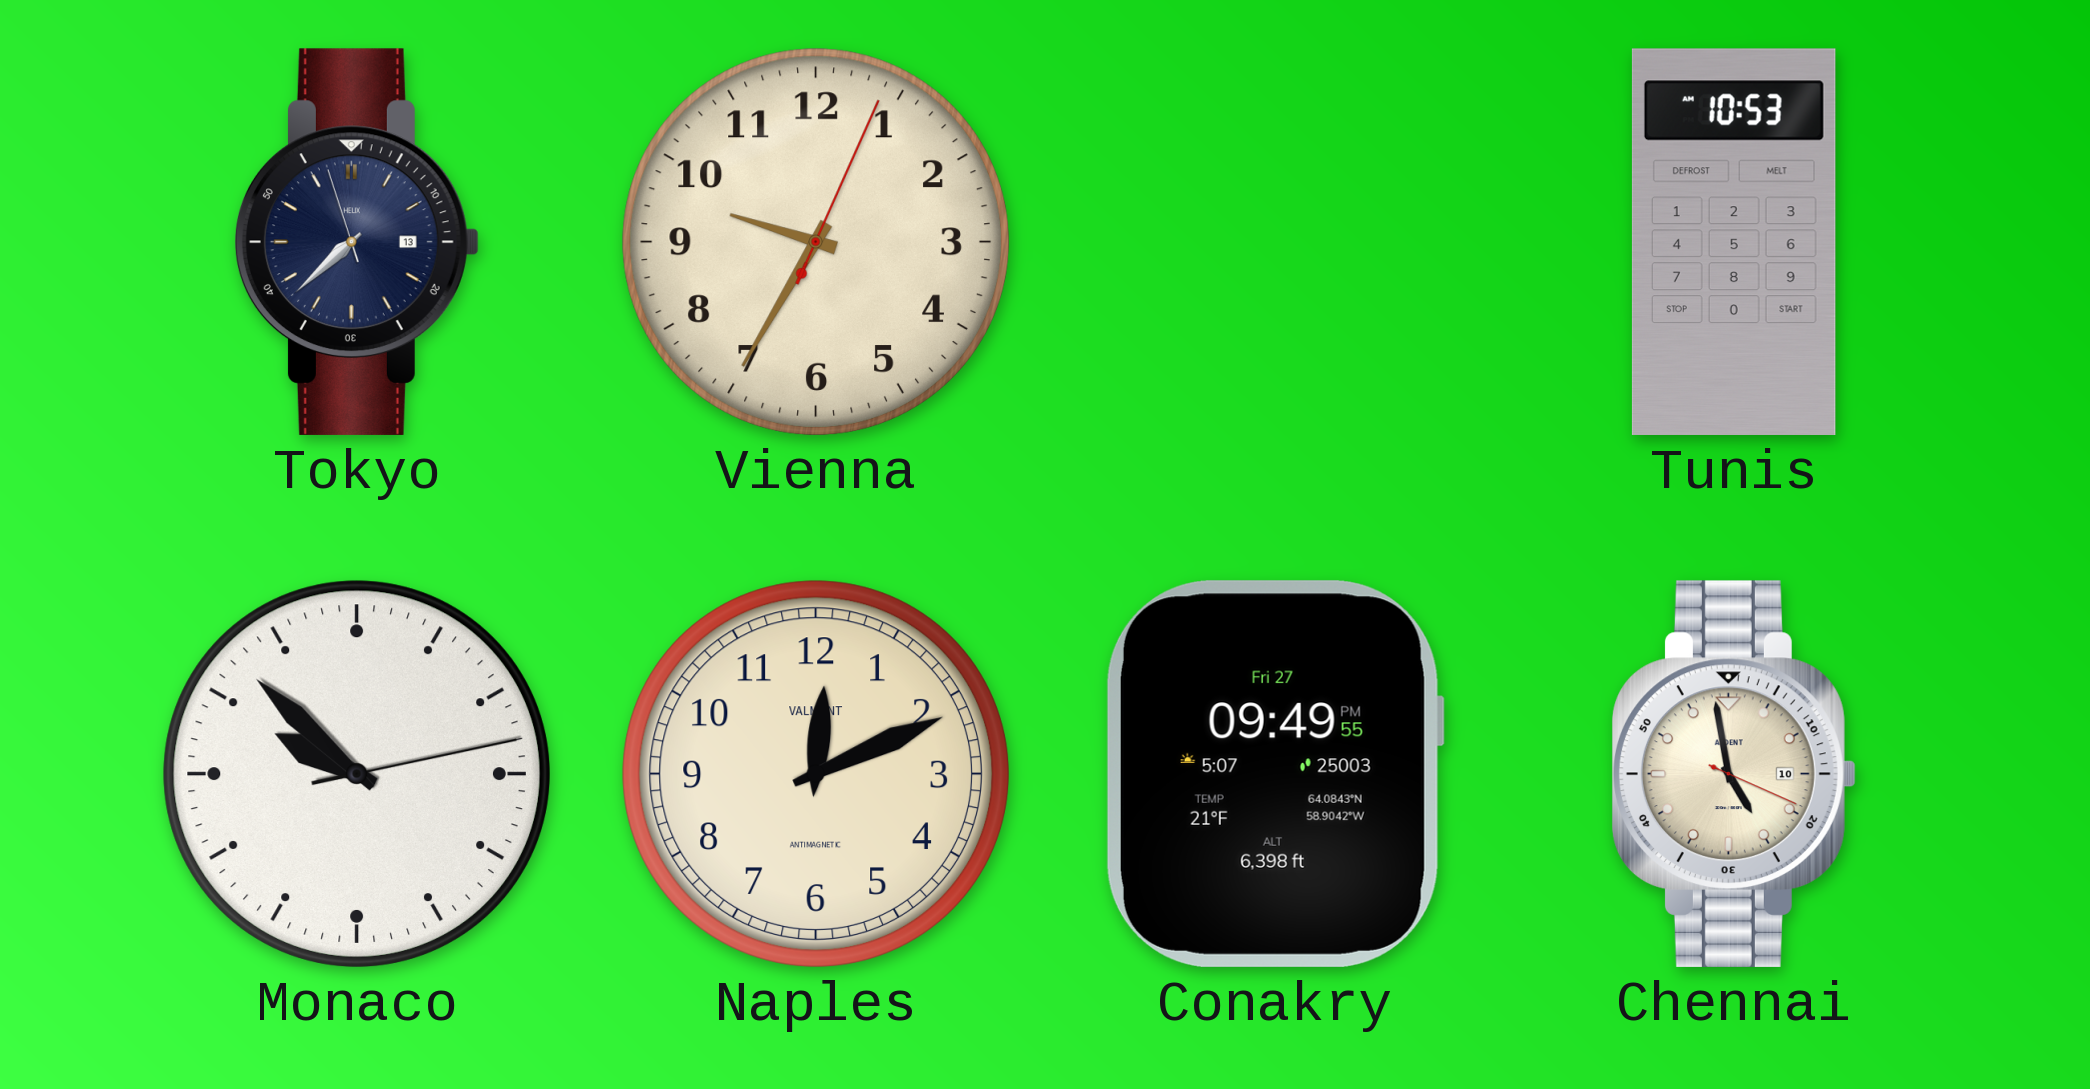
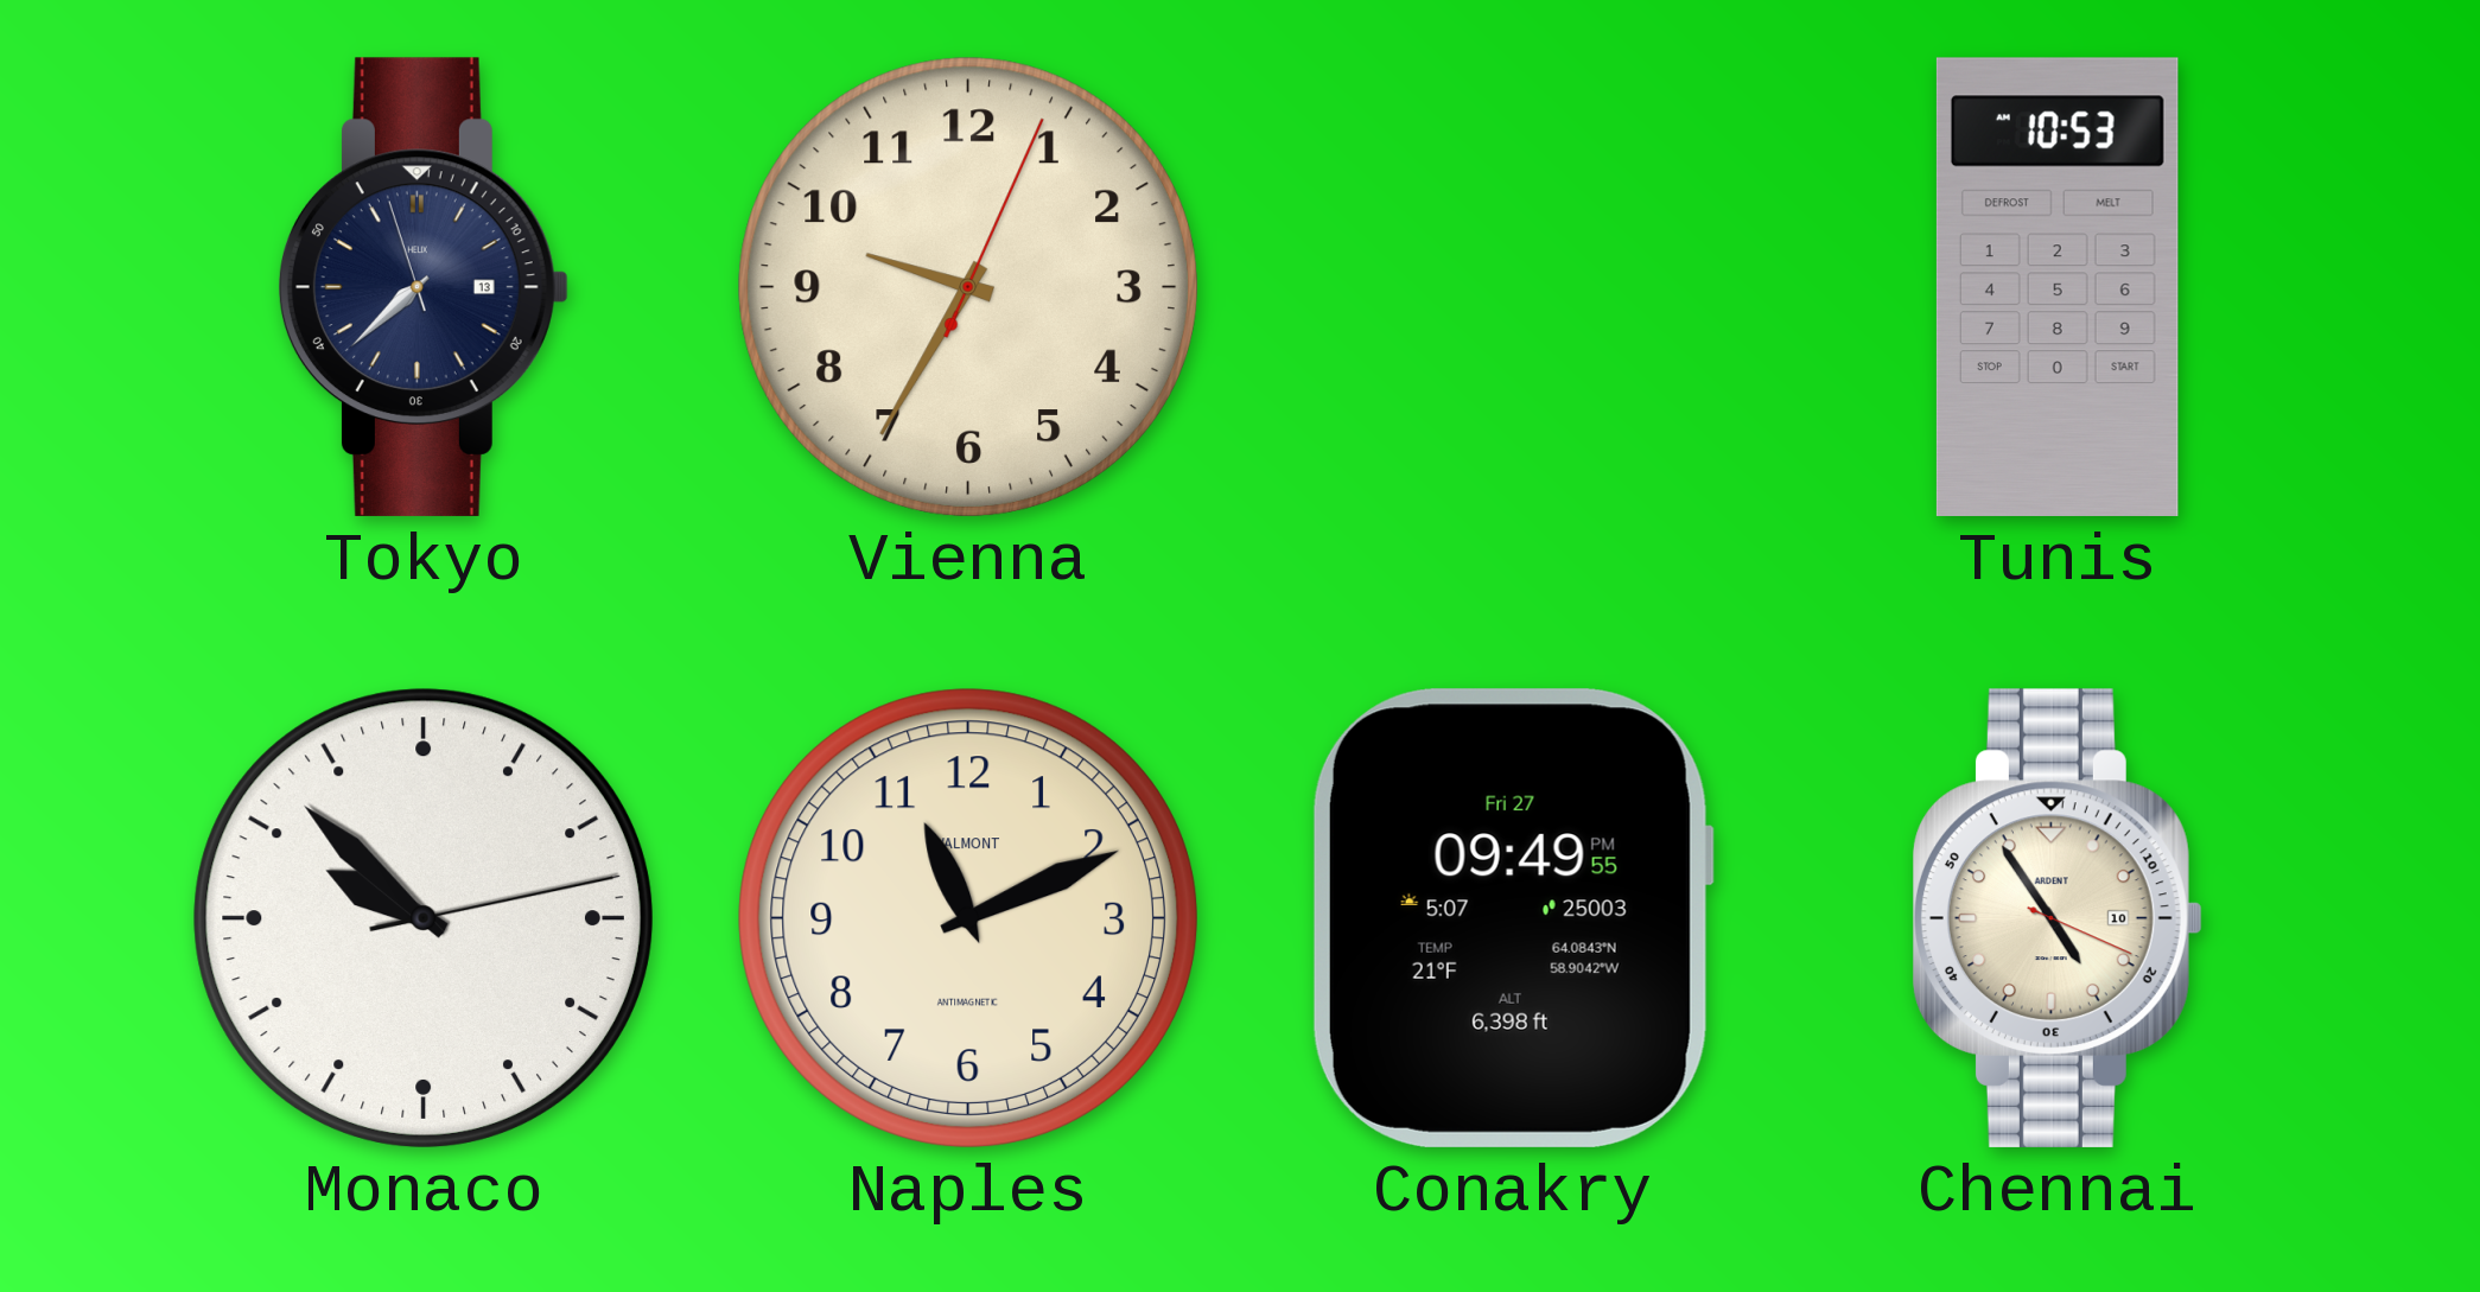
Naples: 12:11 -> 11:11
Chennai: 4:58 -> 4:54
